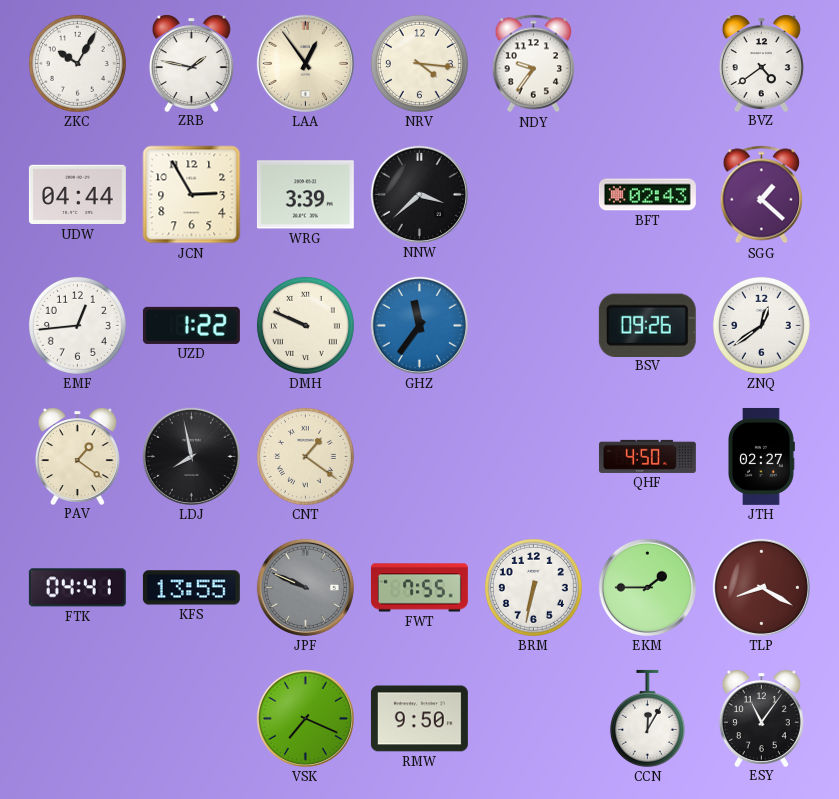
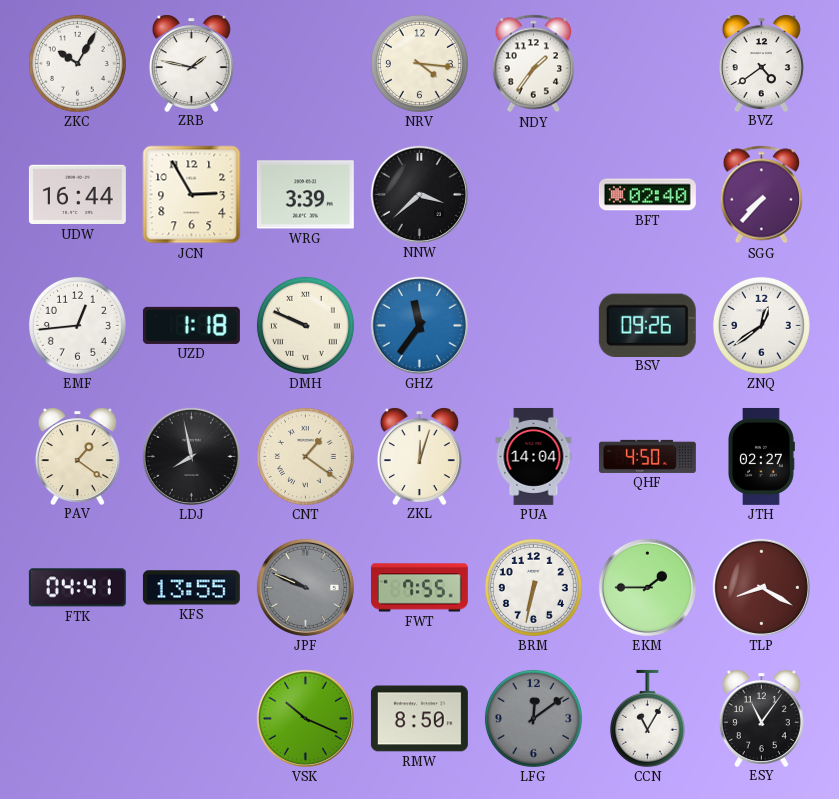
LAA: 12:54 -> none
NDY: 9:36 -> 1:36
UDW: 04:44 -> 16:44
BFT: 02:43 -> 02:40
SGG: 1:22 -> 7:37
UZD: 1:22 -> 1:18
ZKL: none -> 12:03
PUA: none -> 14:04
VSK: 7:19 -> 10:19
RMW: 9:50 -> 8:50
LFG: none -> 12:09
CCN: 12:05 -> 11:05
